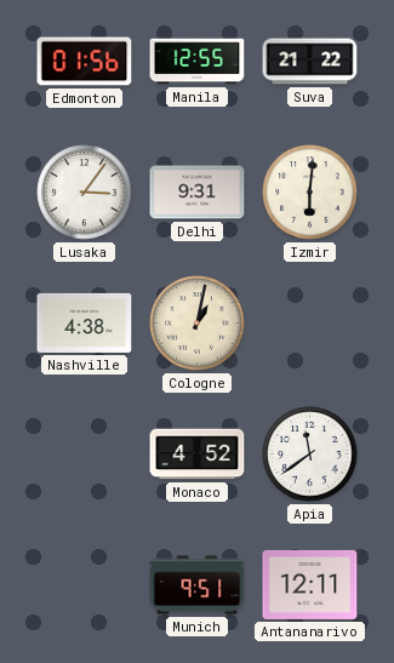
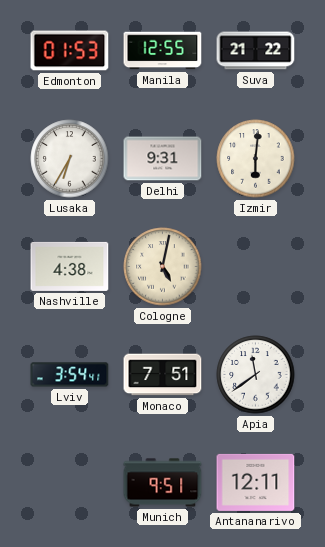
Edmonton: 01:56 -> 01:53
Lusaka: 3:06 -> 6:35
Cologne: 1:02 -> 5:02
Lviv: none -> 3:54
Monaco: 4:52 -> 7:51
